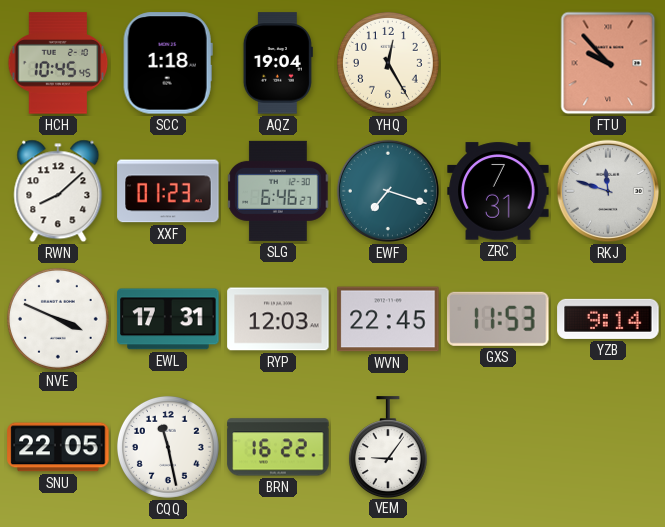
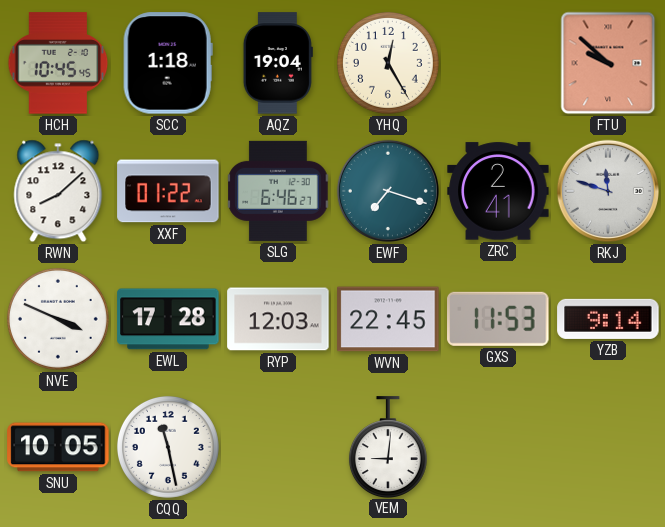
FTU: 9:53 -> 9:52
XXF: 01:23 -> 01:22
ZRC: 7:31 -> 2:41
EWL: 17:31 -> 17:28
SNU: 22:05 -> 10:05
BRN: 16:22 -> none
VEM: 9:06 -> 9:01
